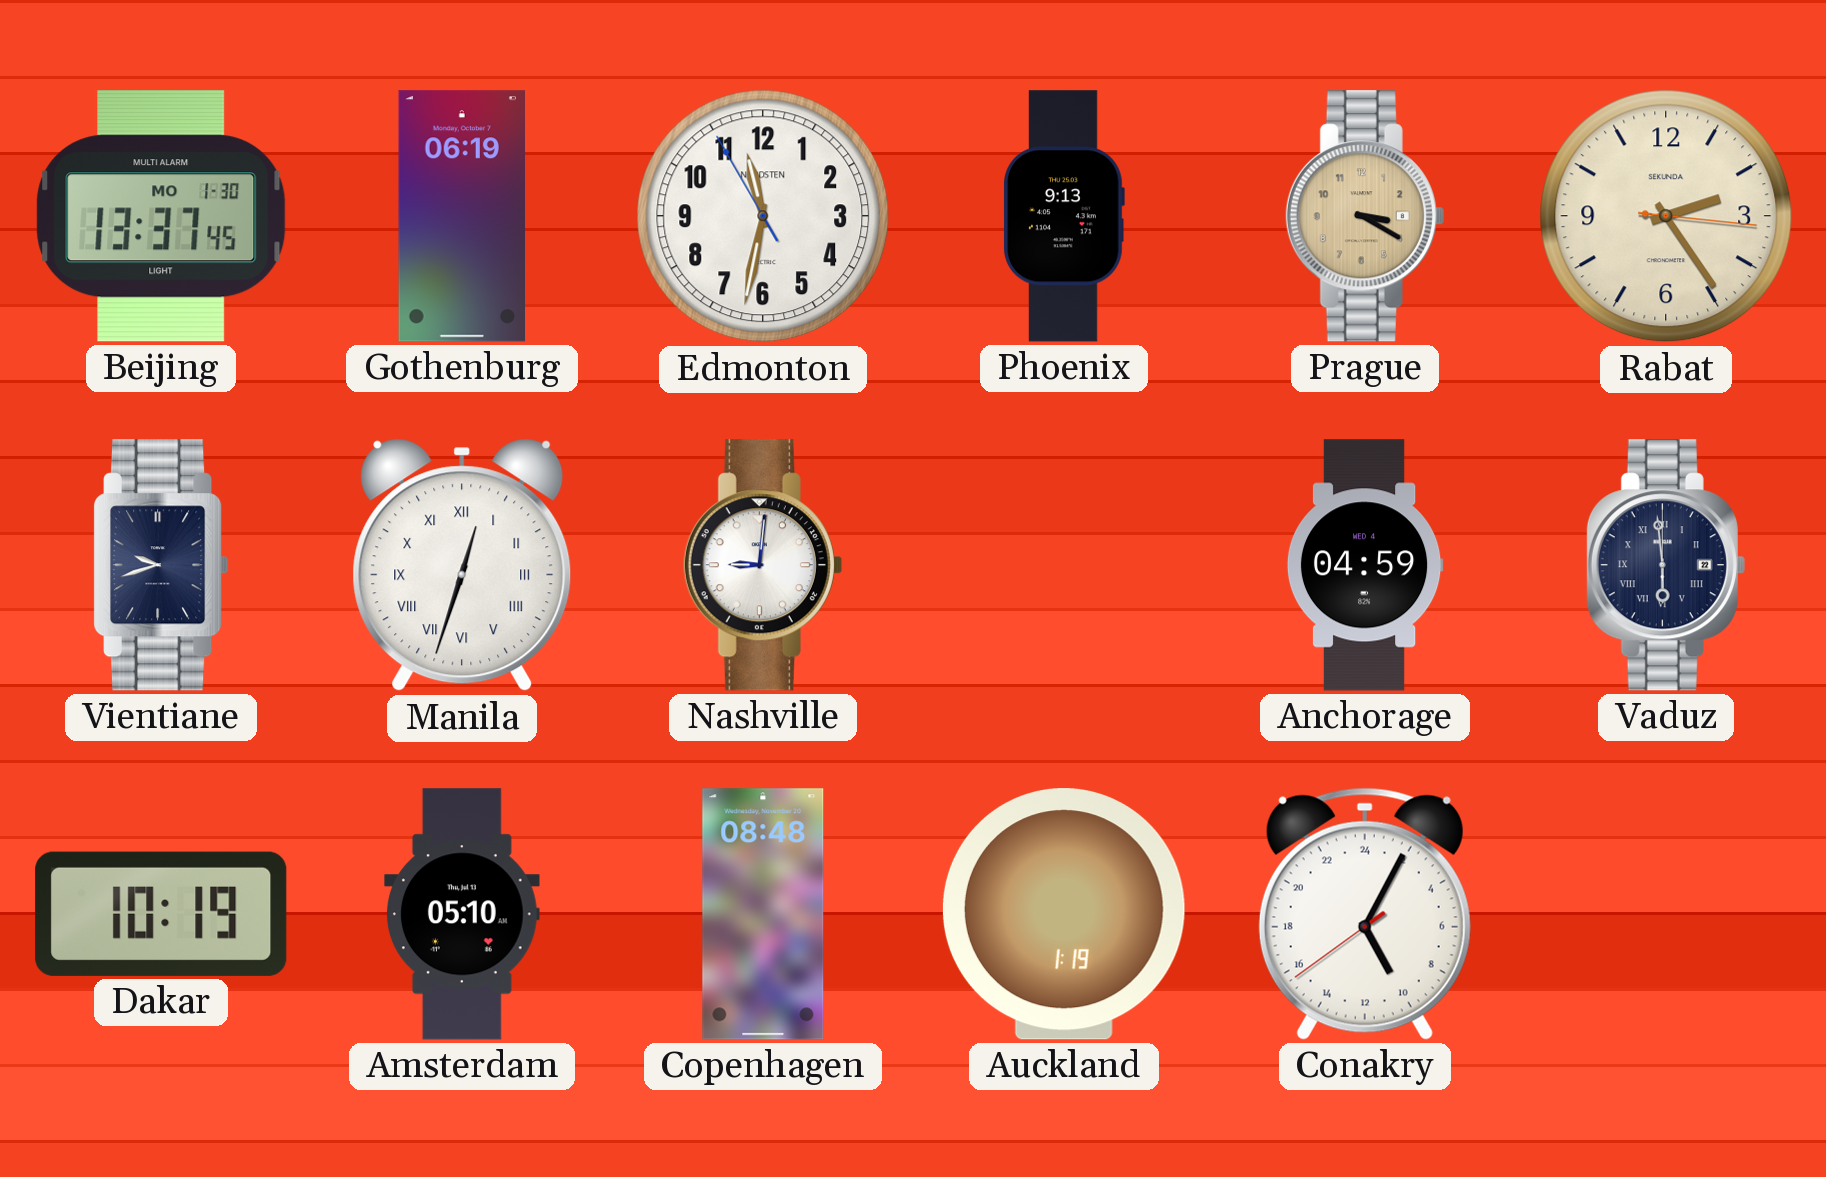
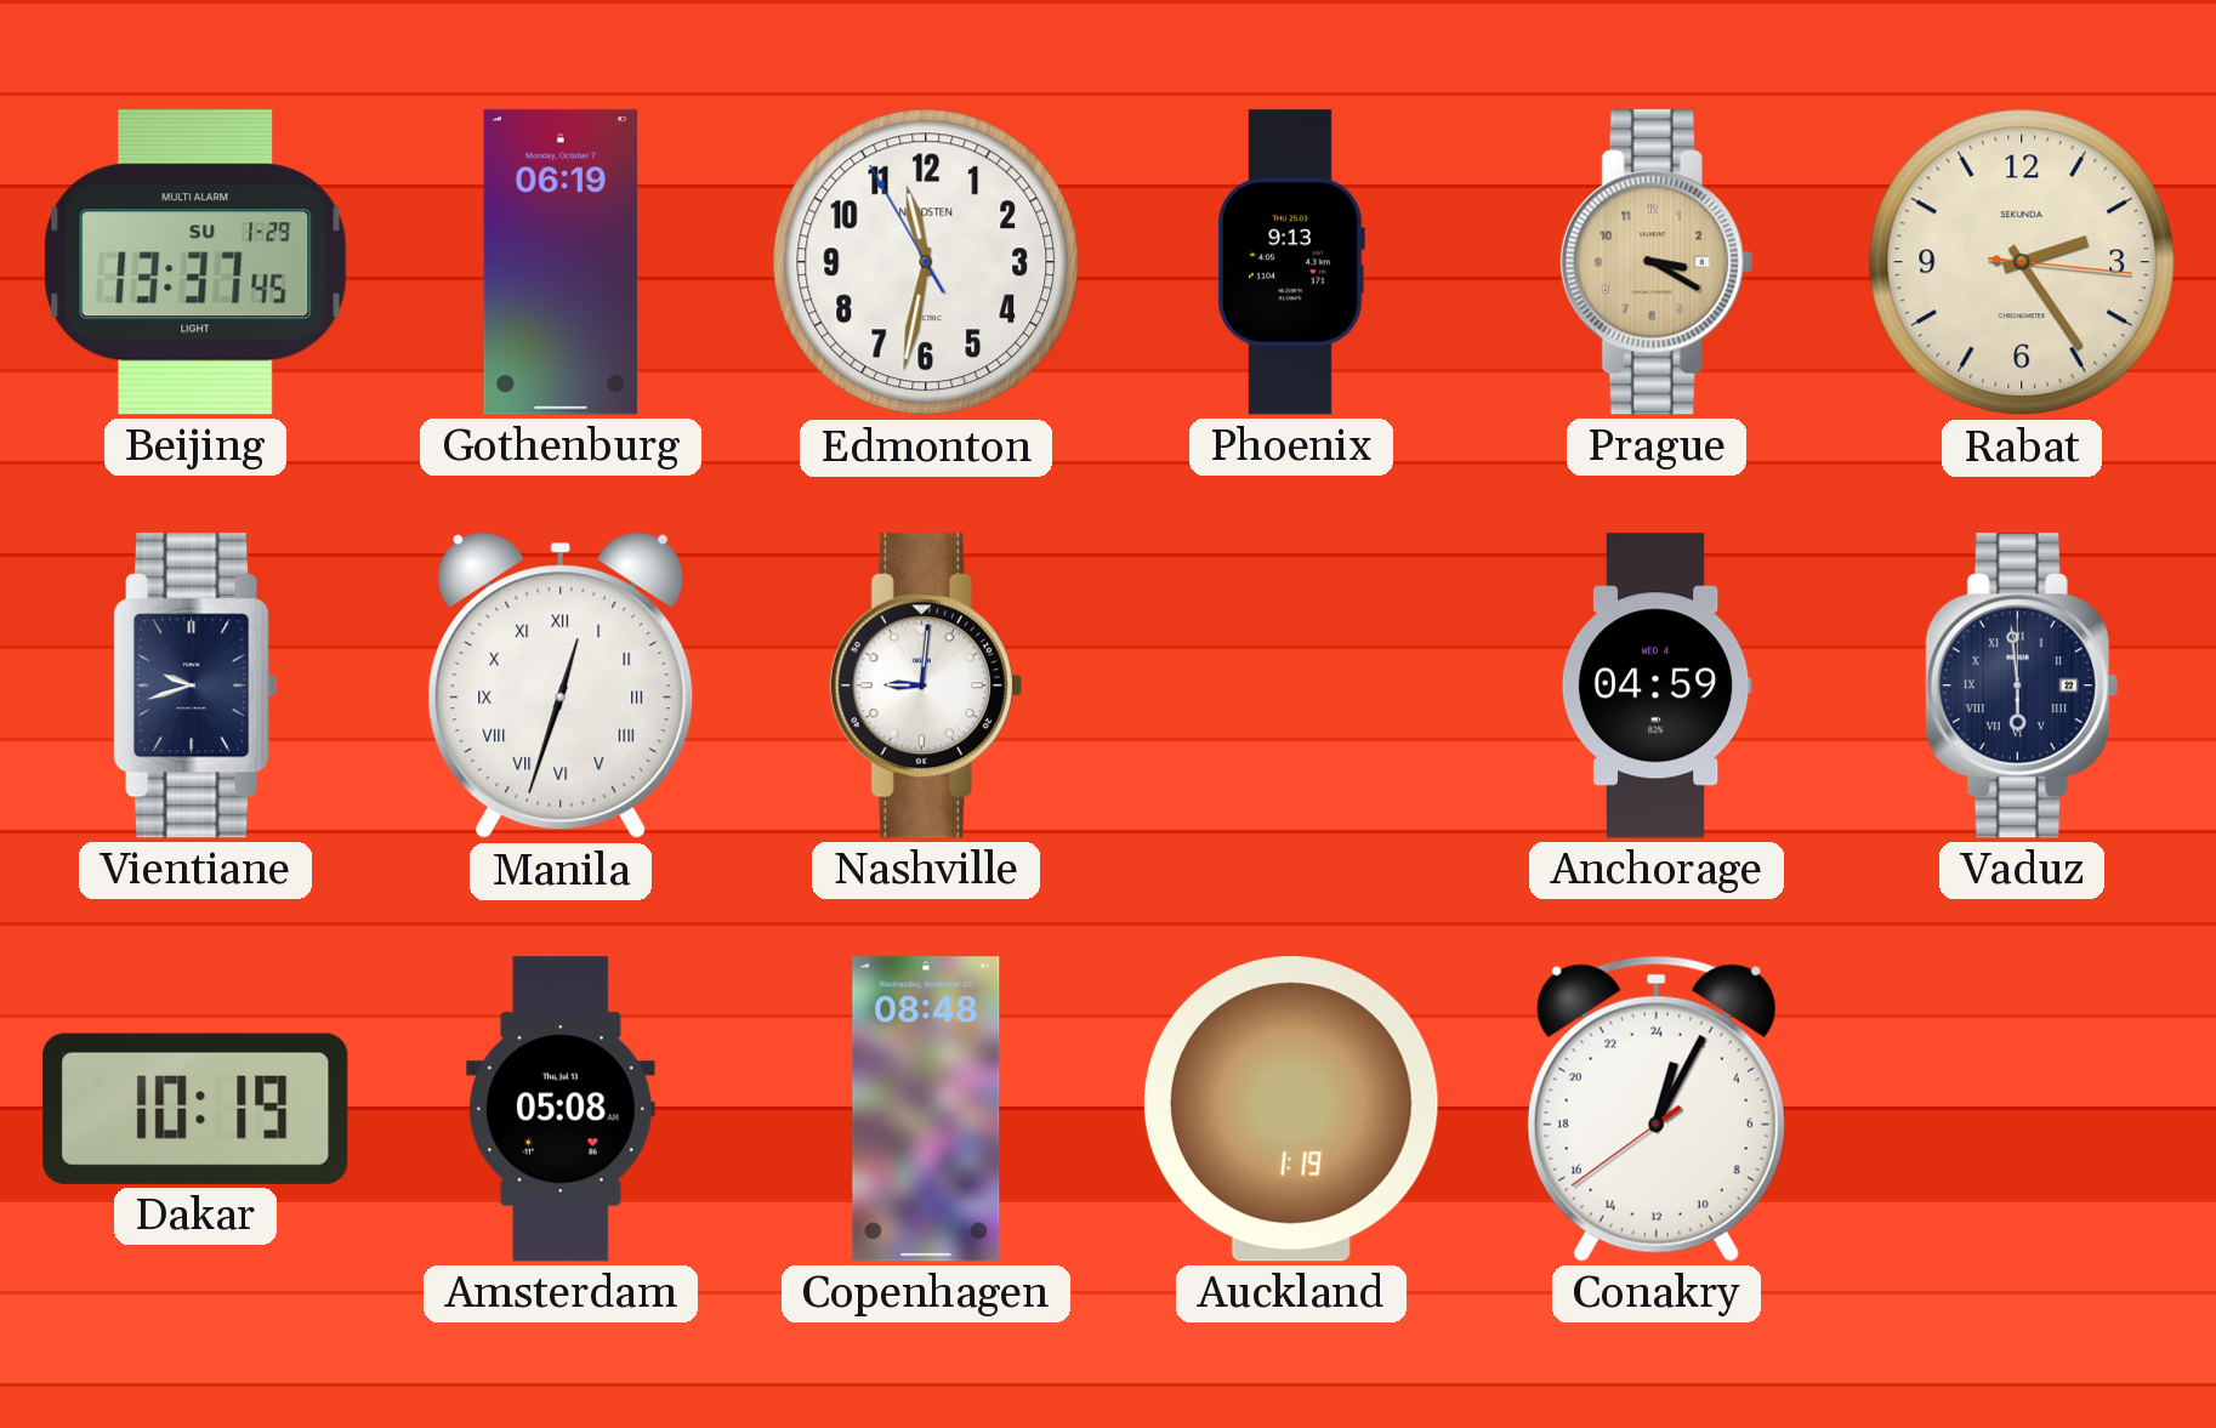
Beijing date: MO 1-30 -> SU 1-29
Amsterdam: 05:10 -> 05:08
Conakry: 10:04 -> 1:04
